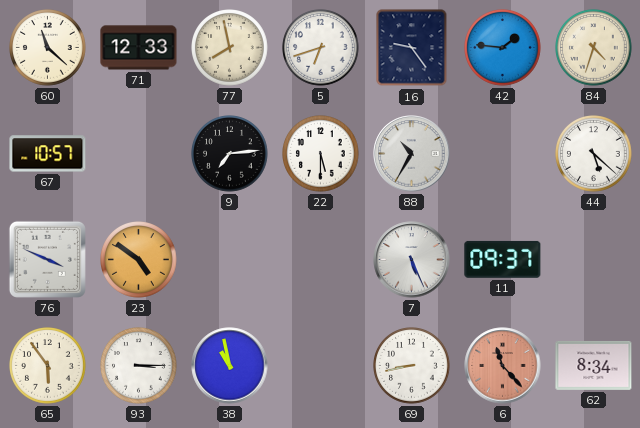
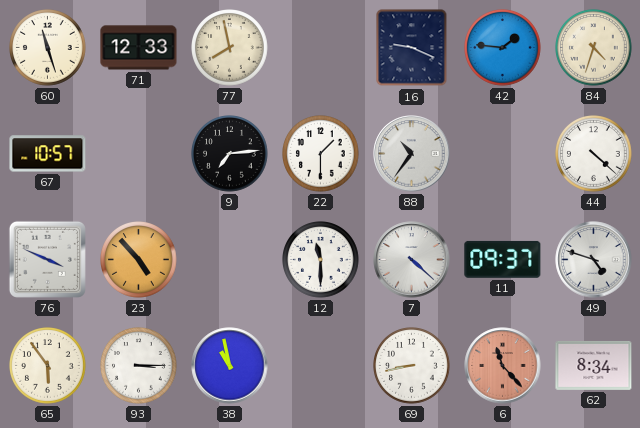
60: 11:22 -> 11:27
5: 6:42 -> none
16: 9:24 -> 9:19
22: 5:30 -> 1:30
88: 10:35 -> 10:36
44: 5:22 -> 4:22
23: 4:51 -> 4:53
12: none -> 11:30
7: 5:26 -> 4:22
49: none -> 4:48
